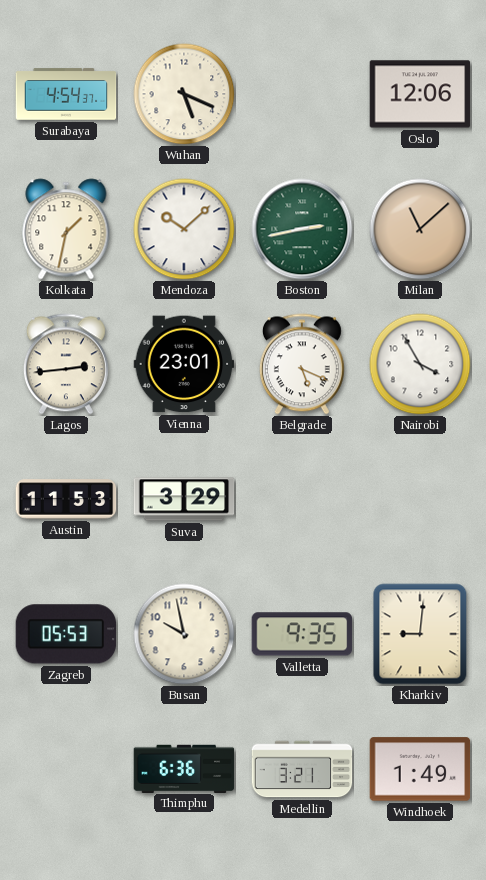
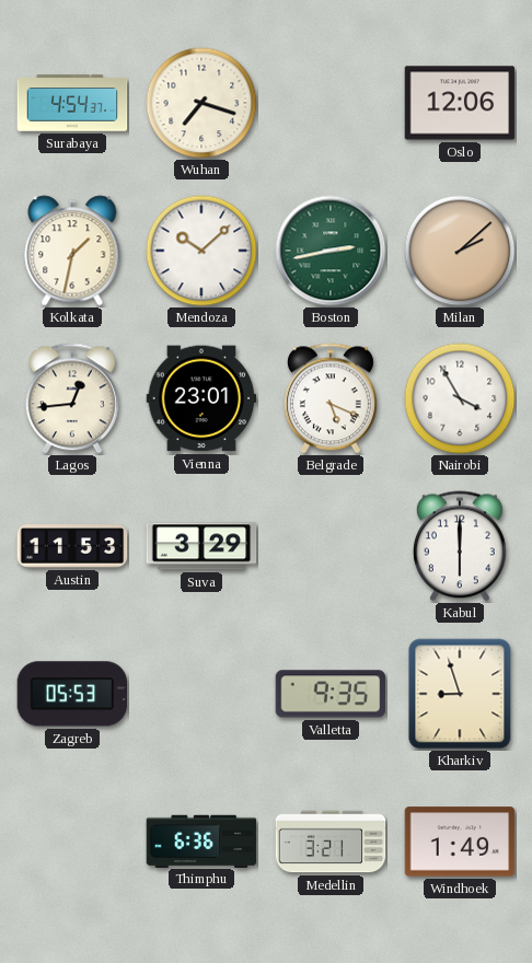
Wuhan: 5:19 -> 7:18
Milan: 11:08 -> 2:08
Lagos: 2:44 -> 12:44
Kabul: none -> 6:00
Busan: 9:58 -> none
Kharkiv: 9:01 -> 8:57
